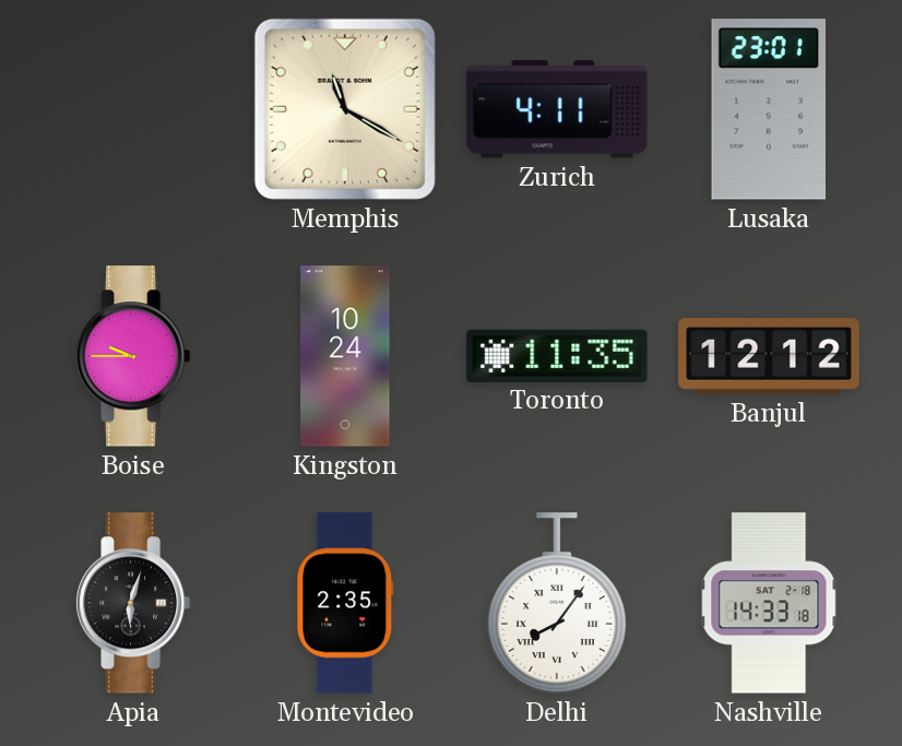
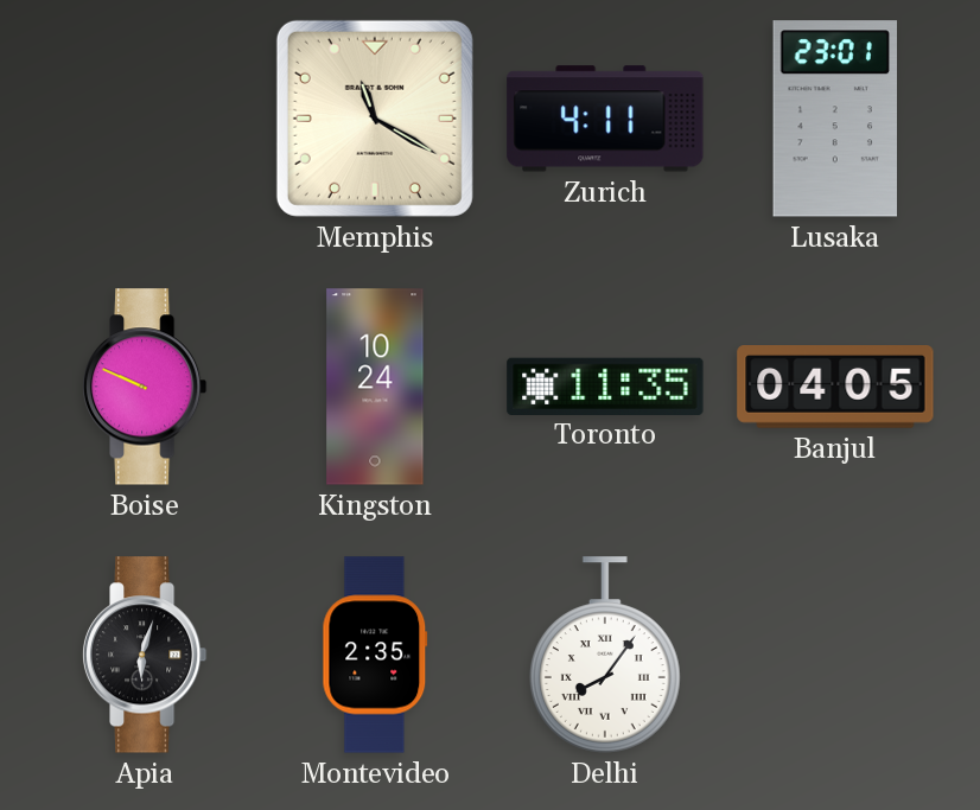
Boise: 9:45 -> 9:49
Banjul: 12:12 -> 04:05
Nashville: 14:33 -> none
